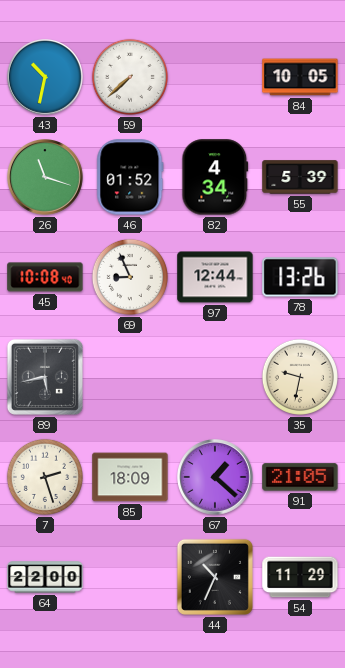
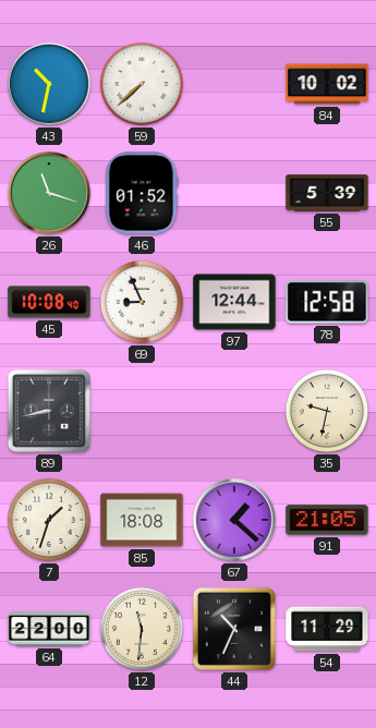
84: 10:05 -> 10:02
82: 4:34 -> none
78: 13:26 -> 12:58
89: 5:43 -> 8:43
7: 2:27 -> 1:33
85: 18:09 -> 18:08
12: none -> 11:31
